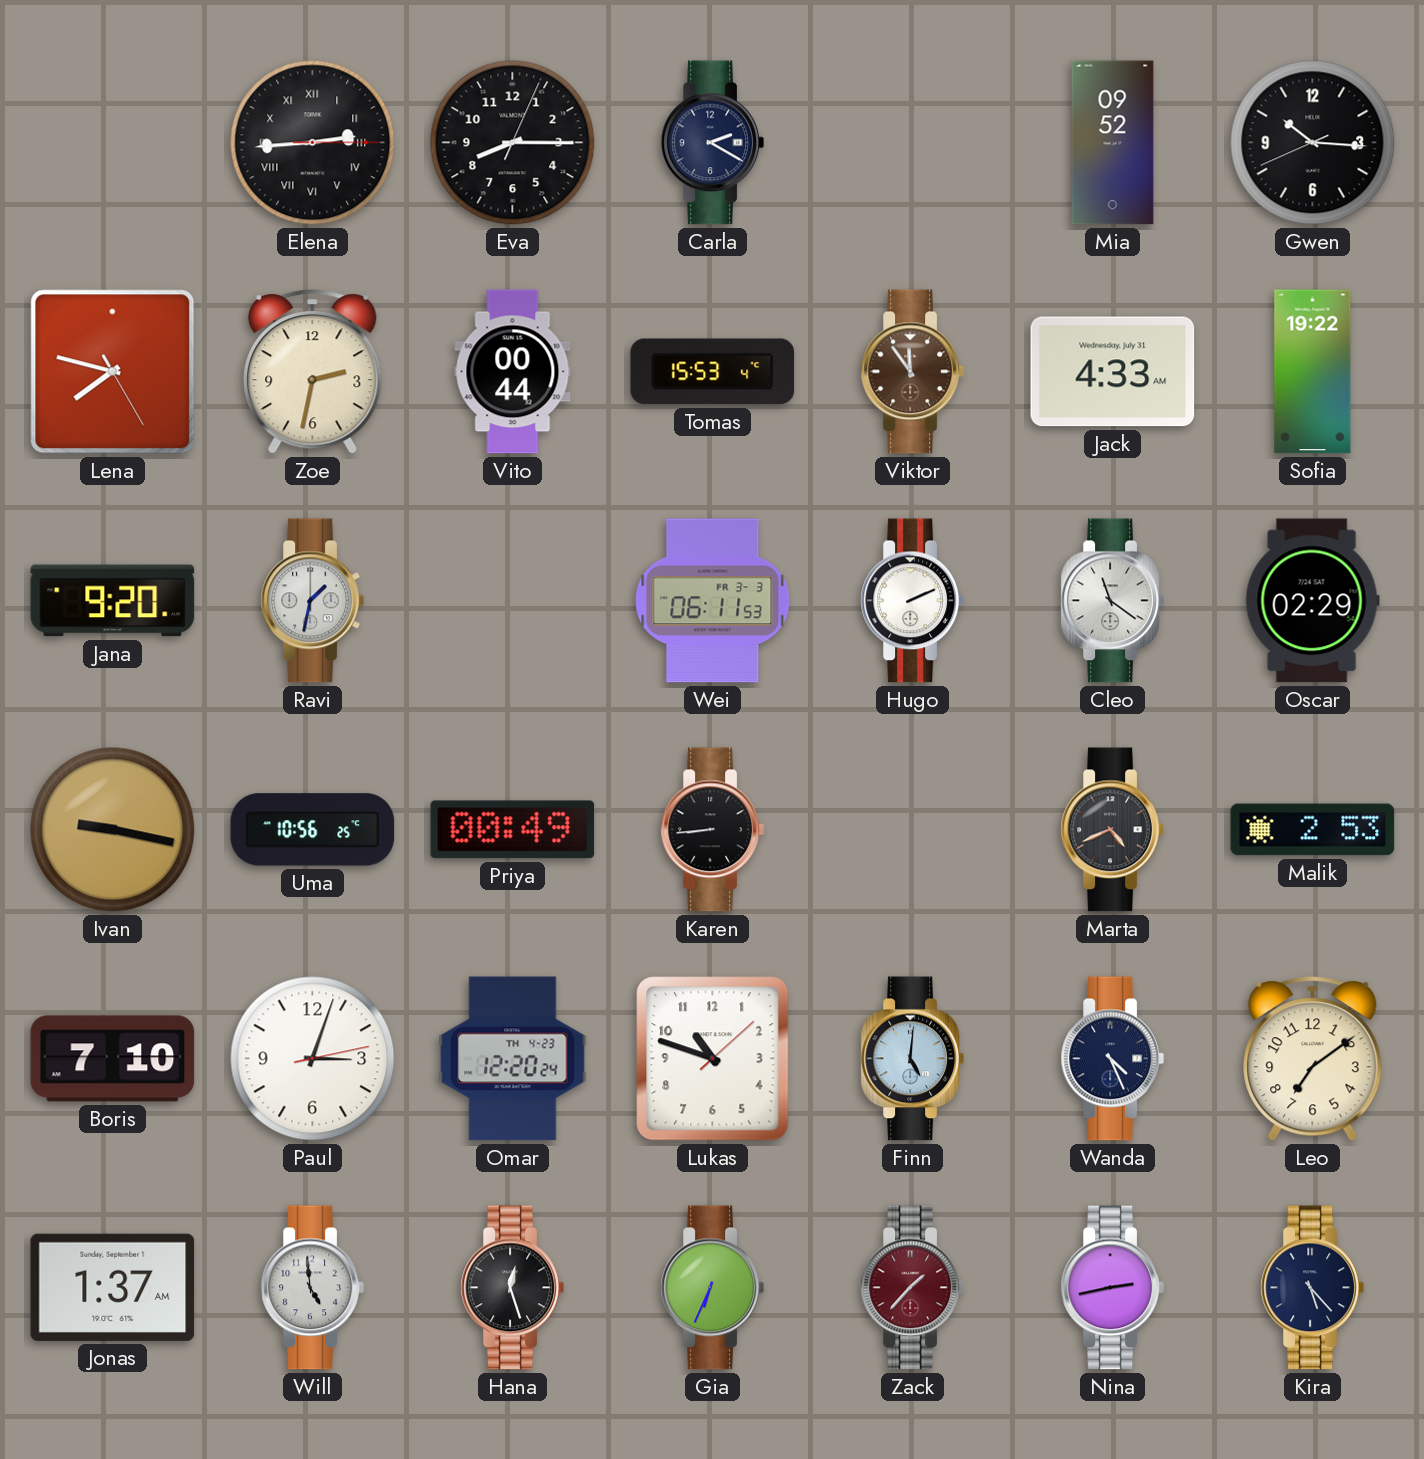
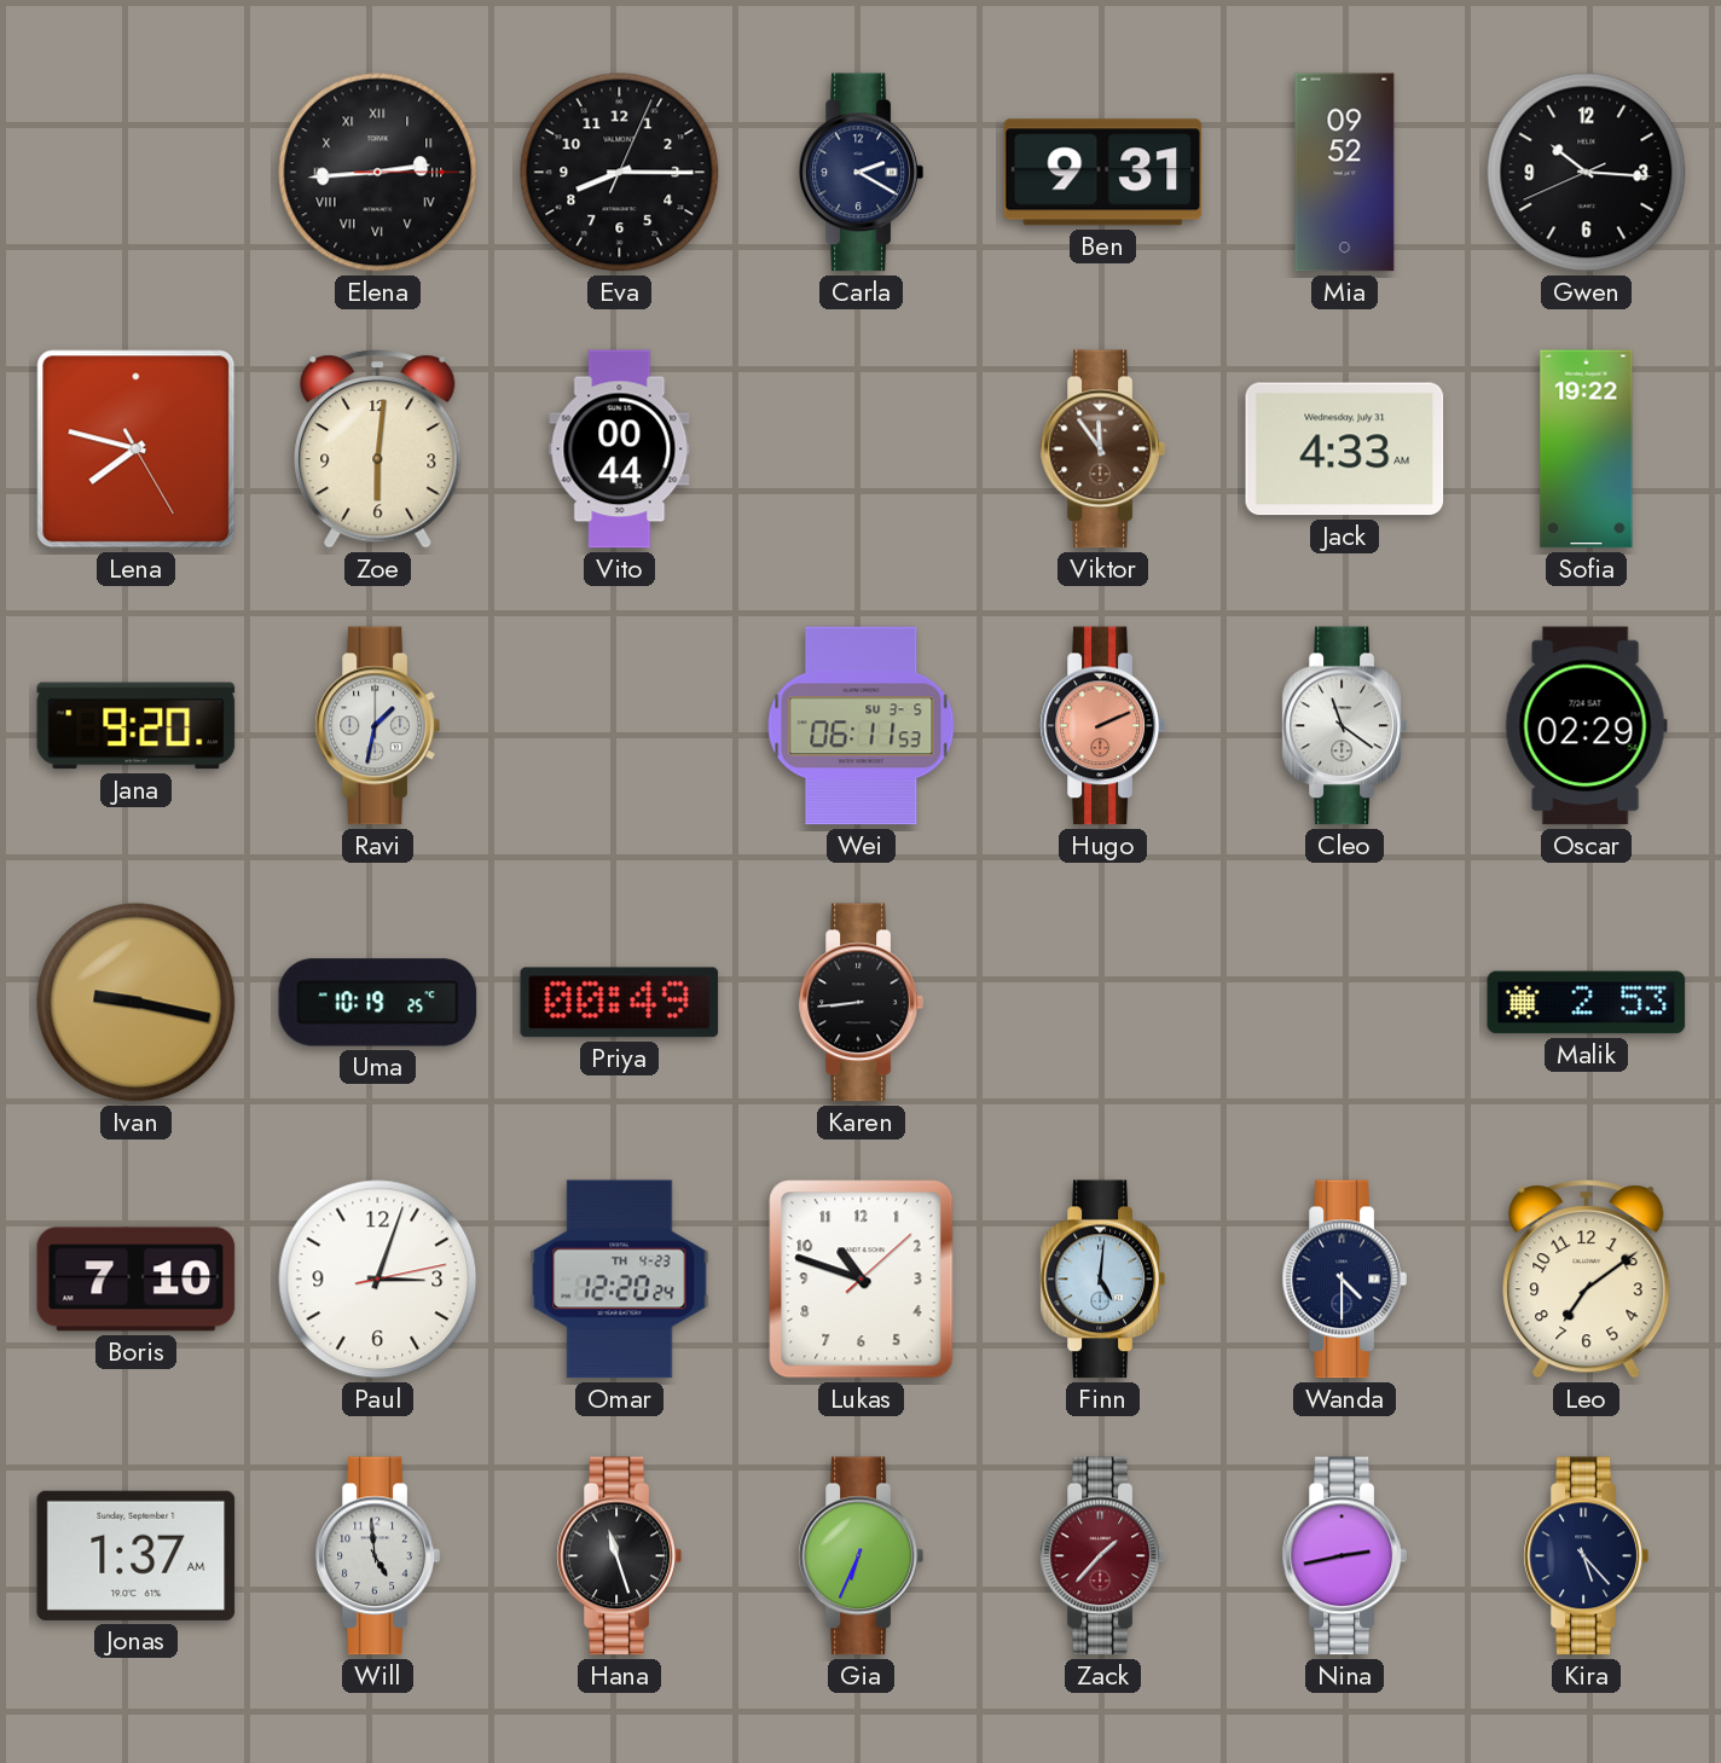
Ben: none -> 9:31
Zoe: 2:32 -> 6:01
Tomas: 15:53 -> none
Wei date: FR 3-3 -> SU 3-5
Hugo dial: white -> salmon
Uma: 10:56 -> 10:19
Marta: 4:41 -> none
Wanda: 4:26 -> 4:30
Hana: 12:27 -> 11:27
